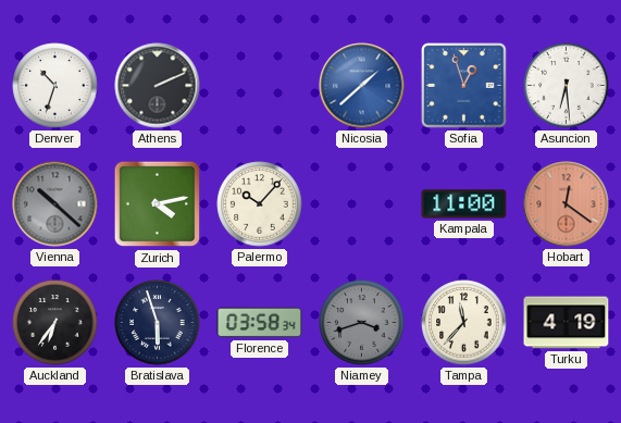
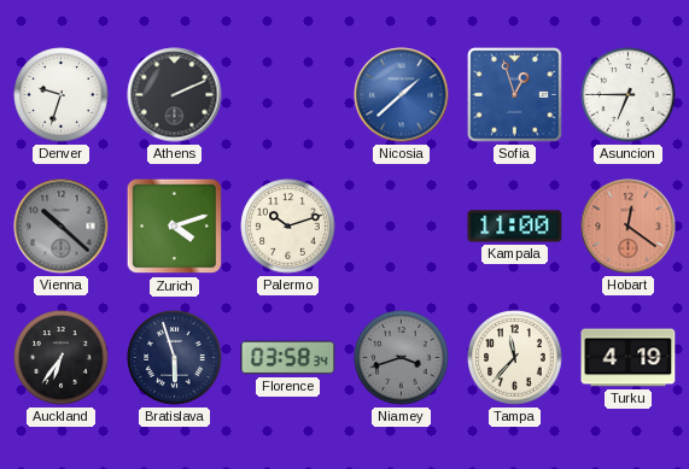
Denver: 10:33 -> 9:33
Asuncion: 6:29 -> 6:45
Zurich: 4:13 -> 4:12
Palermo: 10:07 -> 10:12
